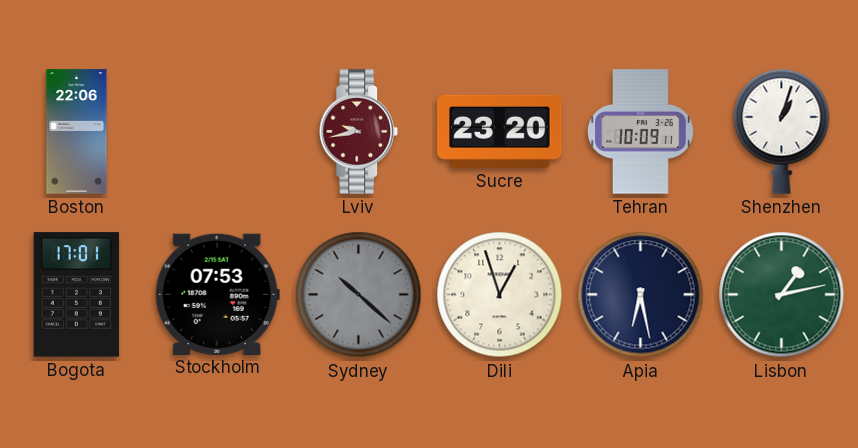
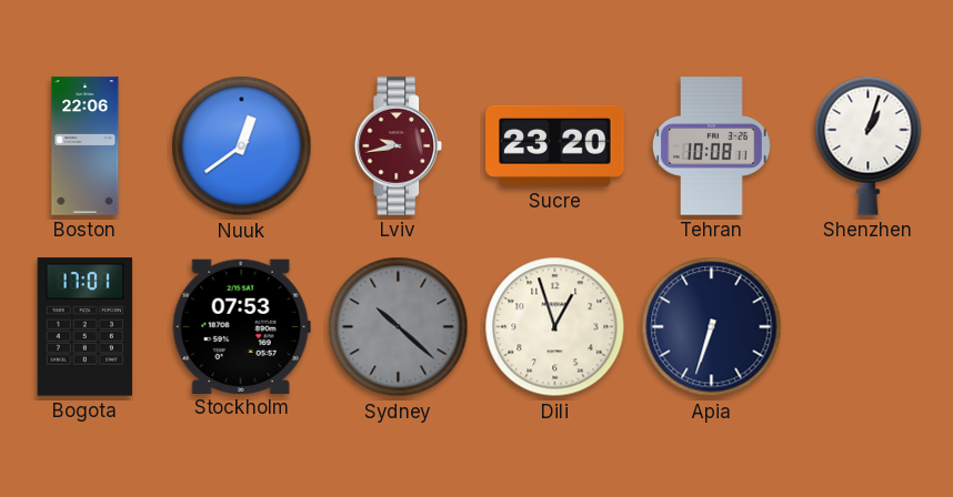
Nuuk: none -> 12:39
Tehran: 10:09 -> 10:08
Apia: 6:28 -> 6:33
Lisbon: 1:13 -> none
